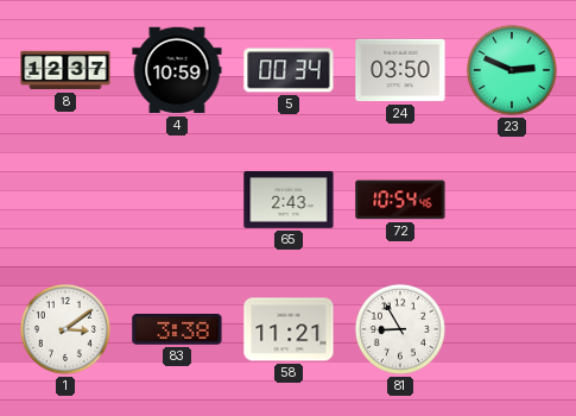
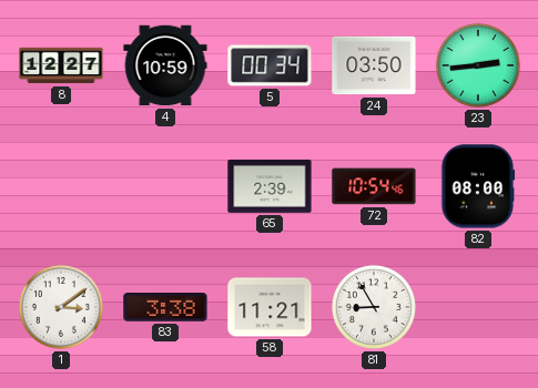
8: 12:37 -> 12:27
23: 2:49 -> 2:44
65: 2:43 -> 2:39
82: none -> 08:00
